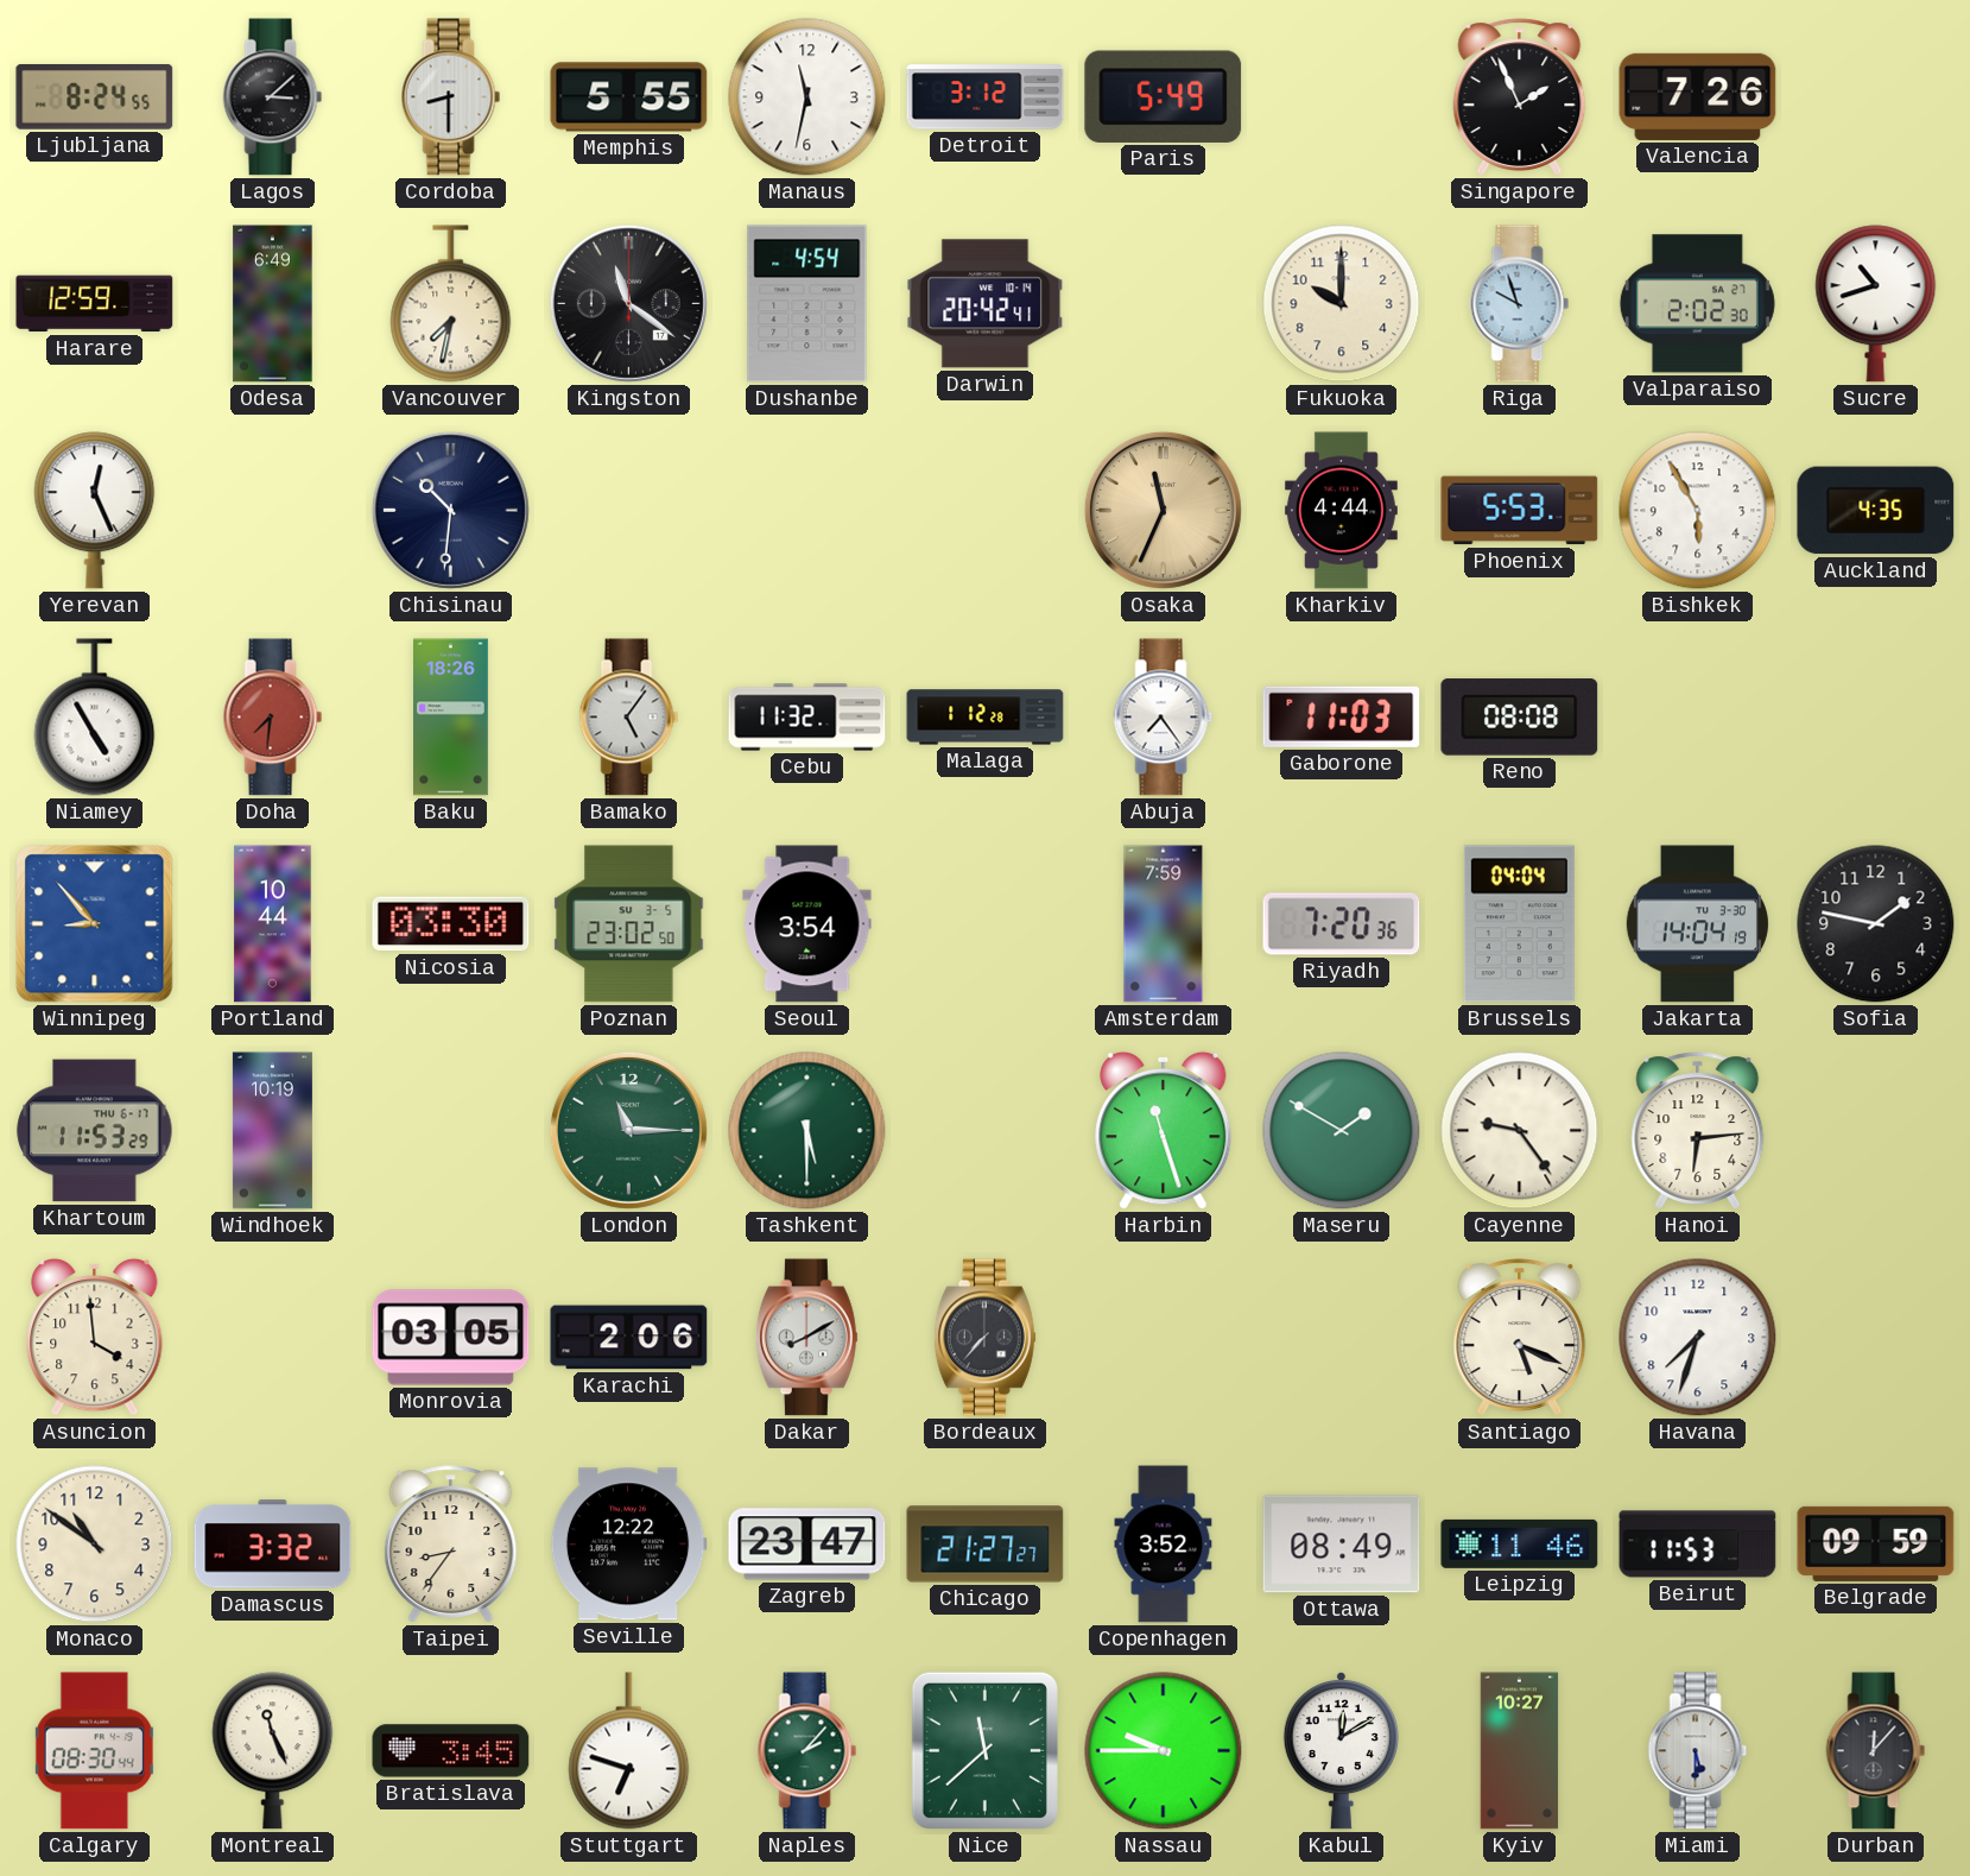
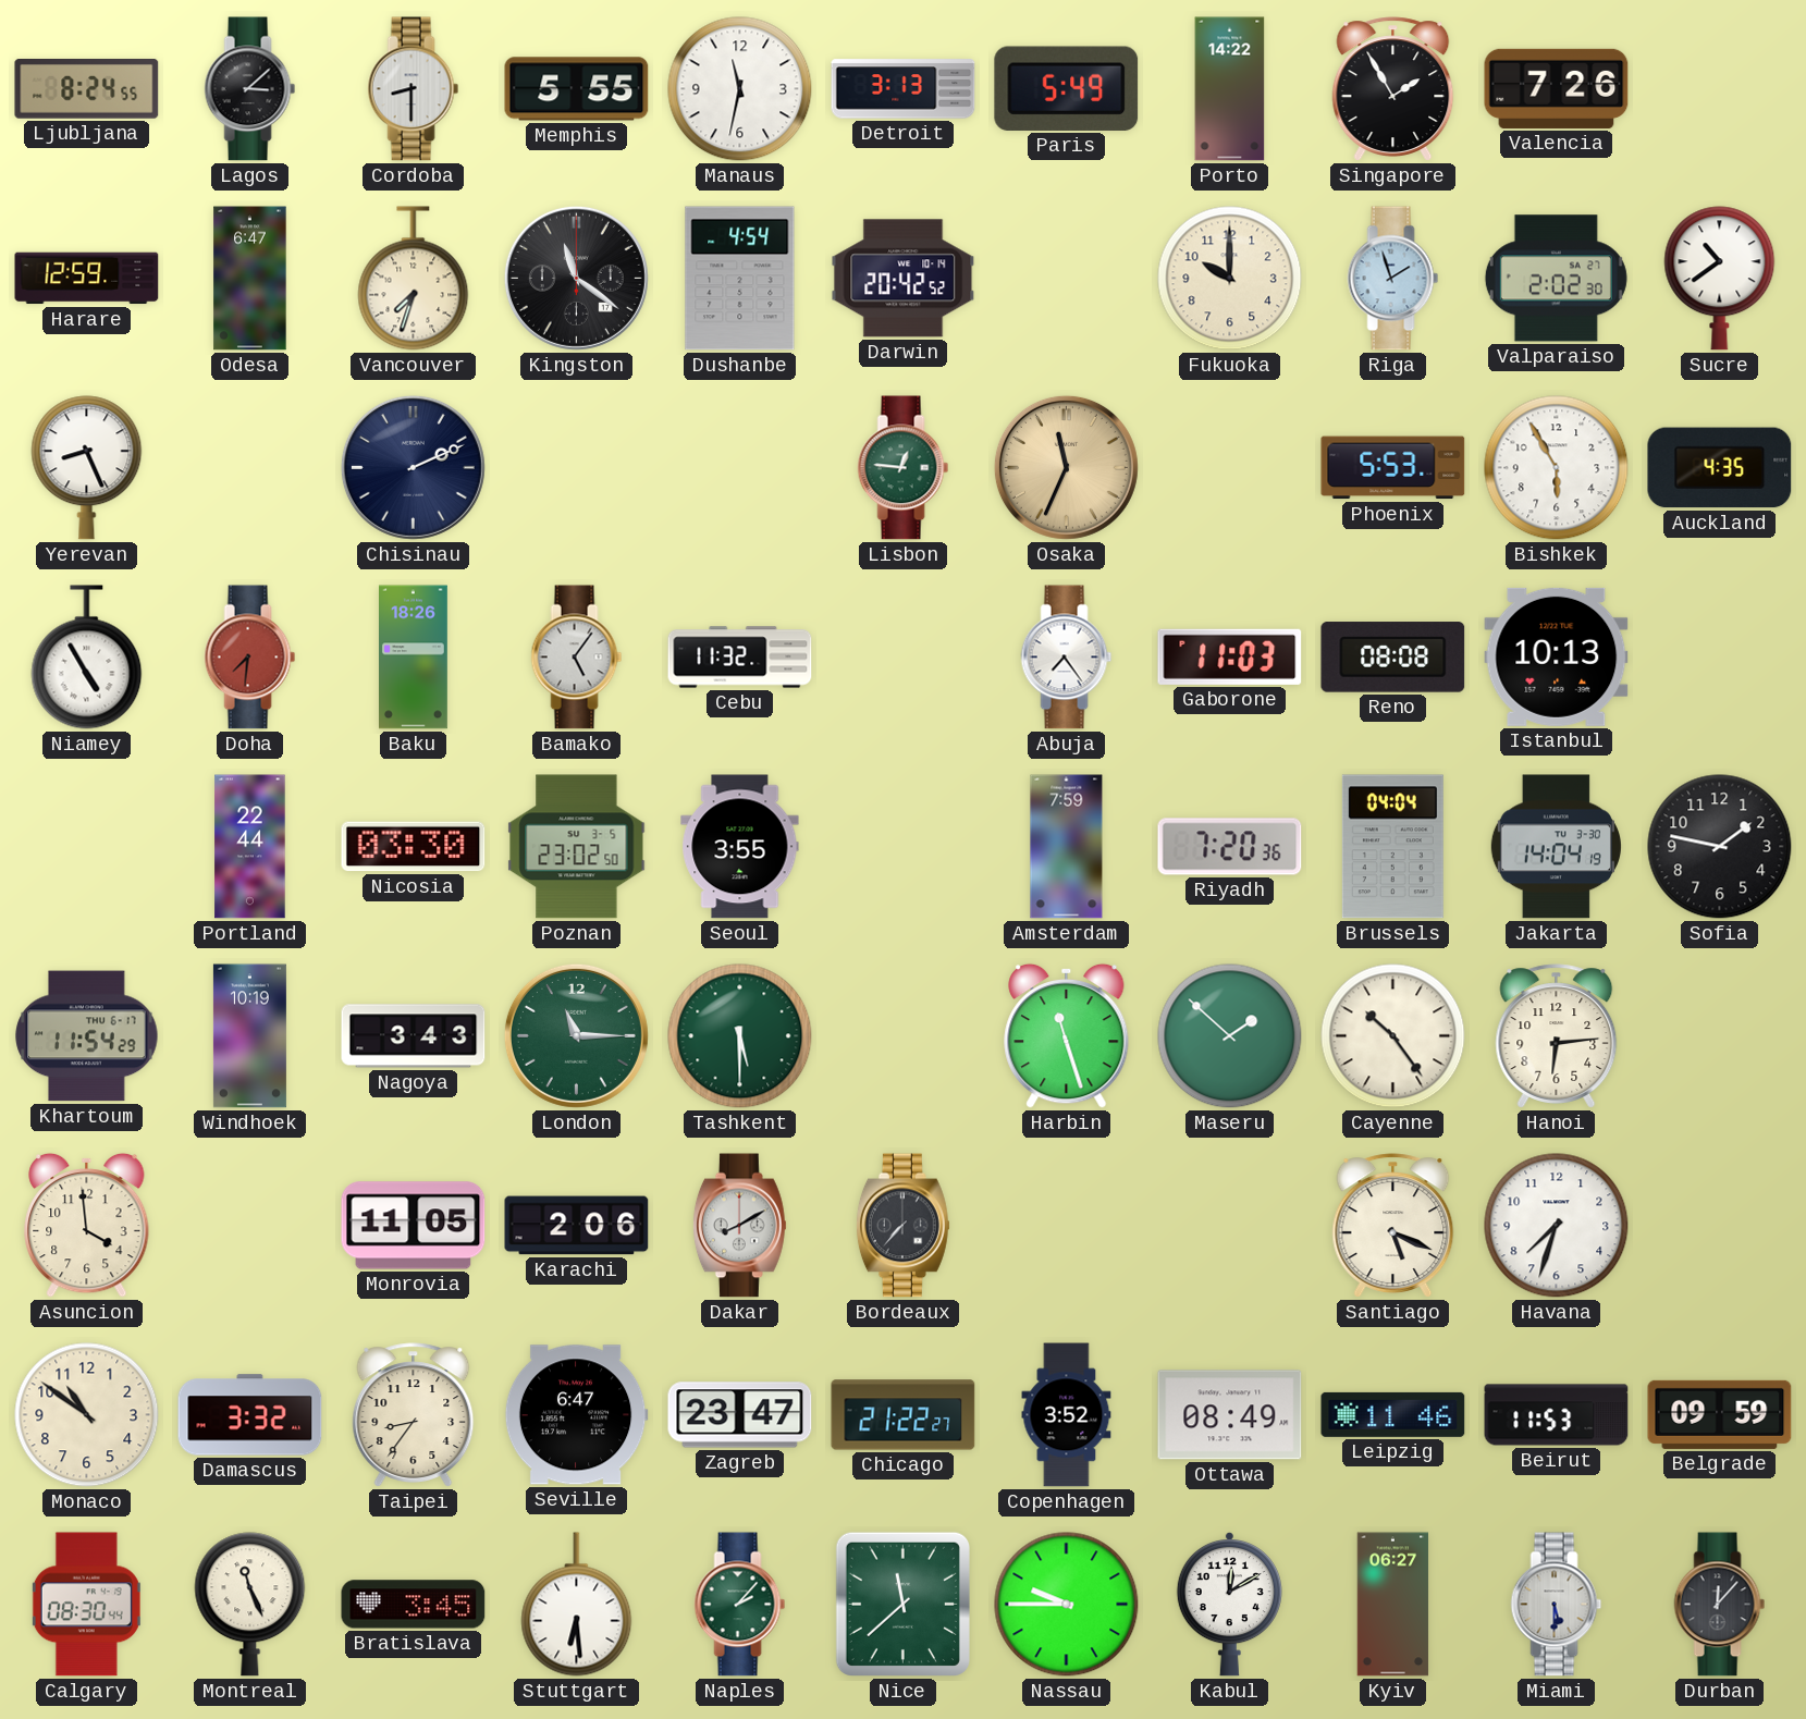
Detroit: 3:12 -> 3:13
Porto: none -> 14:22
Singapore: 1:56 -> 1:55
Odesa: 6:49 -> 6:47
Vancouver: 7:32 -> 7:33
Darwin: 20:42:41 -> 20:42:52
Riga: 9:57 -> 1:57
Sucre: 10:42 -> 10:39
Yerevan: 12:26 -> 8:26
Chisinau: 10:31 -> 2:11
Lisbon: none -> 12:46
Kharkiv: 4:44 -> none
Malaga: 1:12 -> none
Istanbul: none -> 10:13
Winnipeg: 8:53 -> none
Portland: 10:44 -> 22:44
Seoul: 3:54 -> 3:55
Khartoum: 11:53 -> 11:54
Nagoya: none -> 3:43
Maseru: 1:50 -> 1:52
Cayenne: 9:24 -> 10:24
Monrovia: 03:05 -> 11:05
Seville: 12:22 -> 6:47
Chicago: 21:27 -> 21:22
Stuttgart: 6:48 -> 6:29
Kyiv: 10:27 -> 06:27
